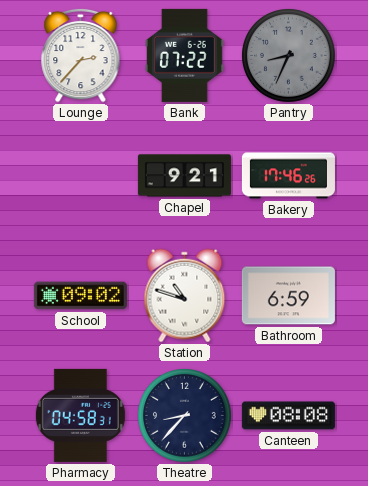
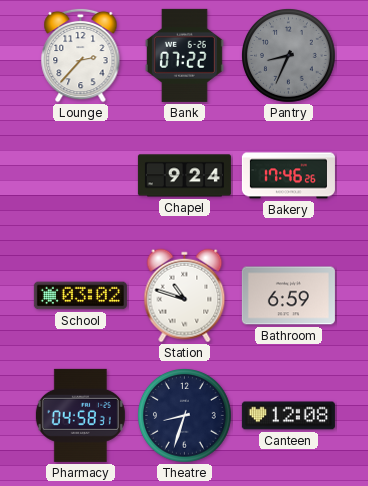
Chapel: 9:21 -> 9:24
School: 09:02 -> 03:02
Theatre: 8:37 -> 8:33
Canteen: 08:08 -> 12:08
